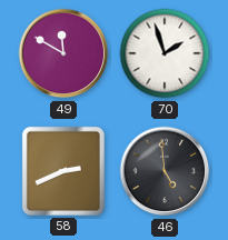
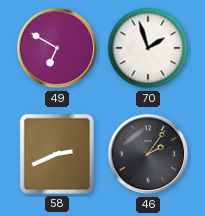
49: 11:50 -> 6:50
46: 4:59 -> 2:06
